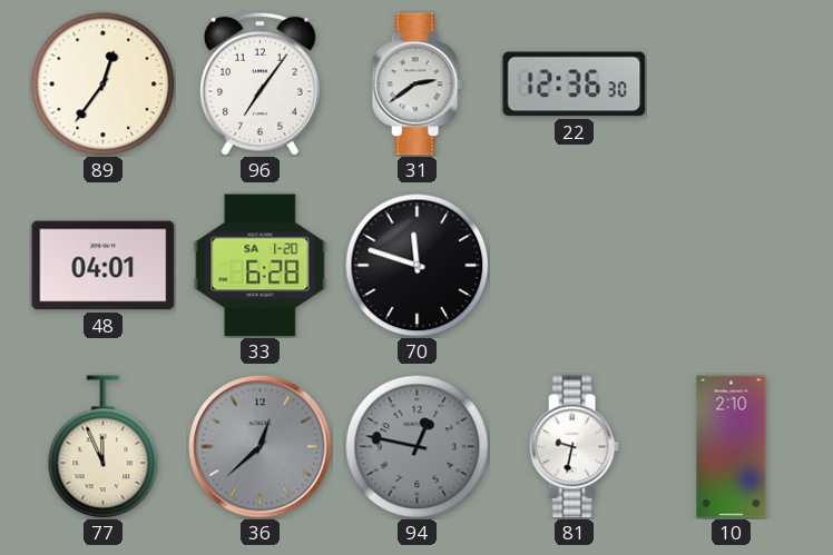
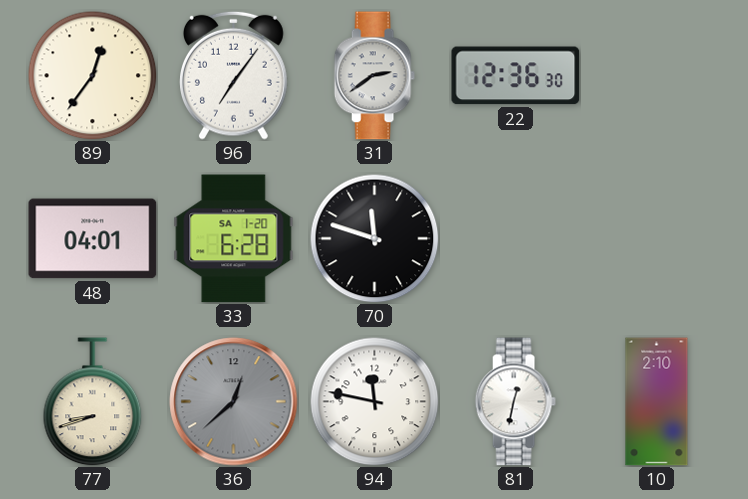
77: 11:56 -> 8:42
94: 12:47 -> 11:47
94 dial: grey -> white
81: 9:32 -> 12:32
